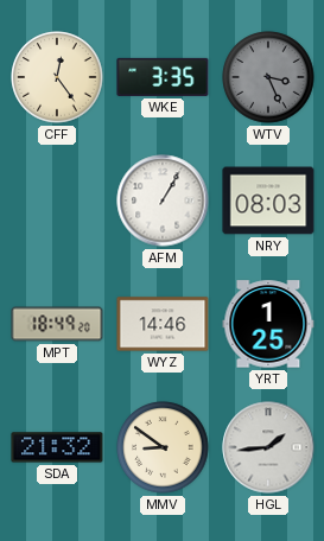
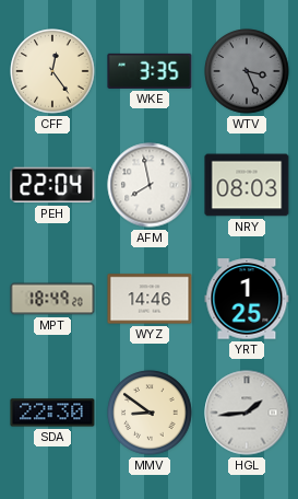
PEH: none -> 22:04
AFM: 1:05 -> 7:58
SDA: 21:32 -> 22:30
